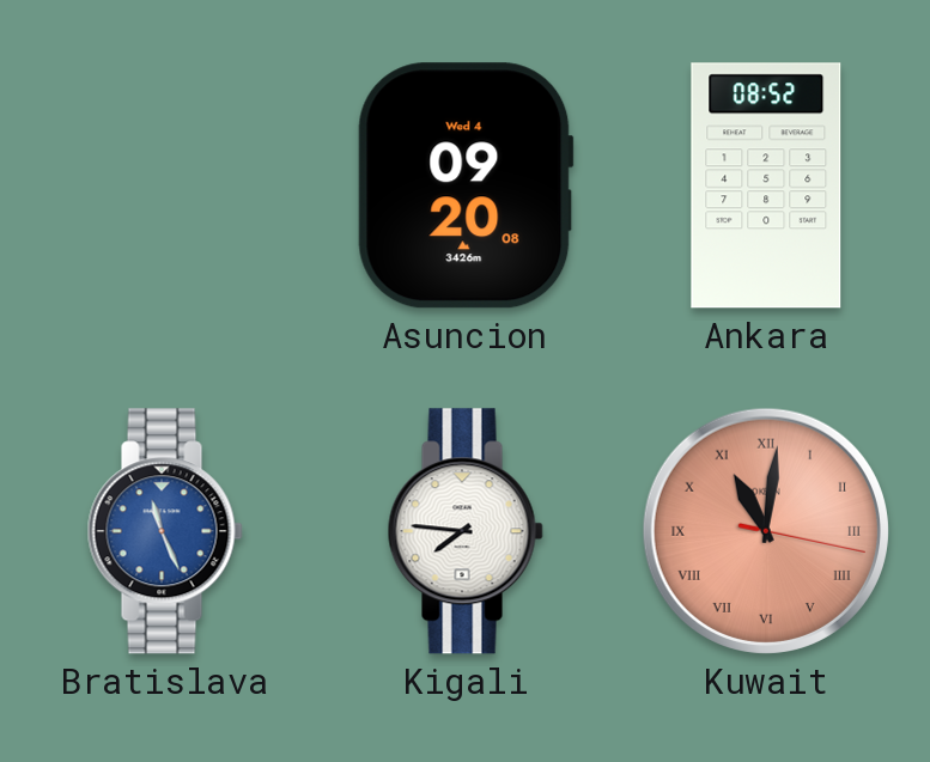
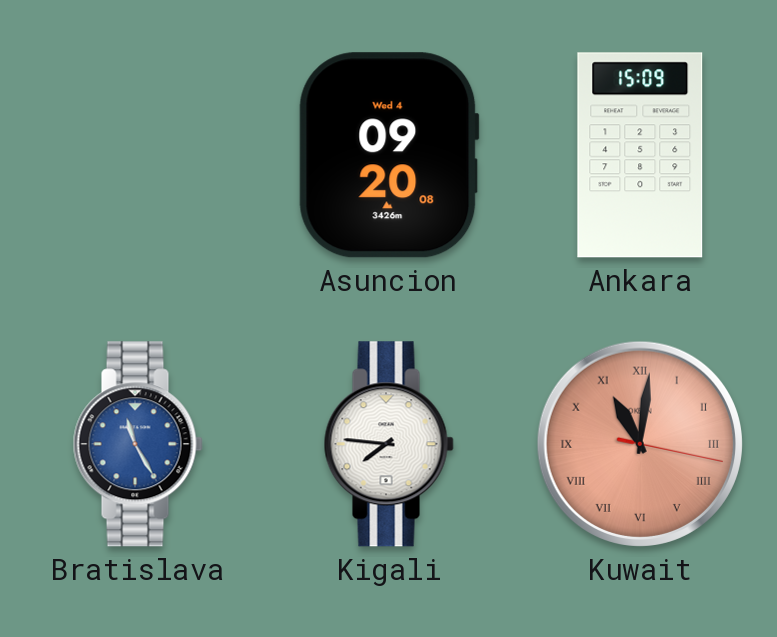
Ankara: 08:52 -> 15:09
Bratislava: 11:26 -> 11:25
